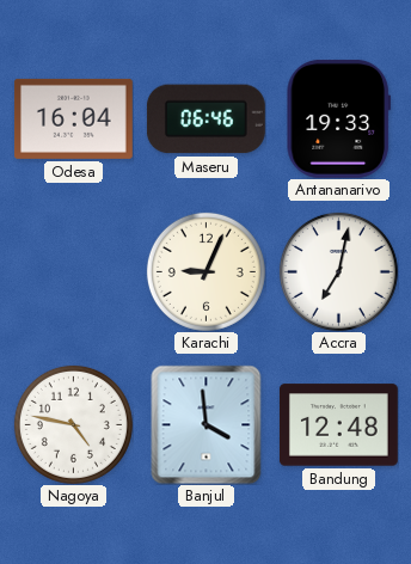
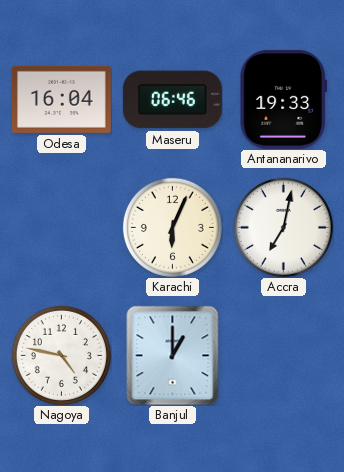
Karachi: 9:04 -> 6:04
Banjul: 3:59 -> 1:00
Bandung: 12:48 -> none
